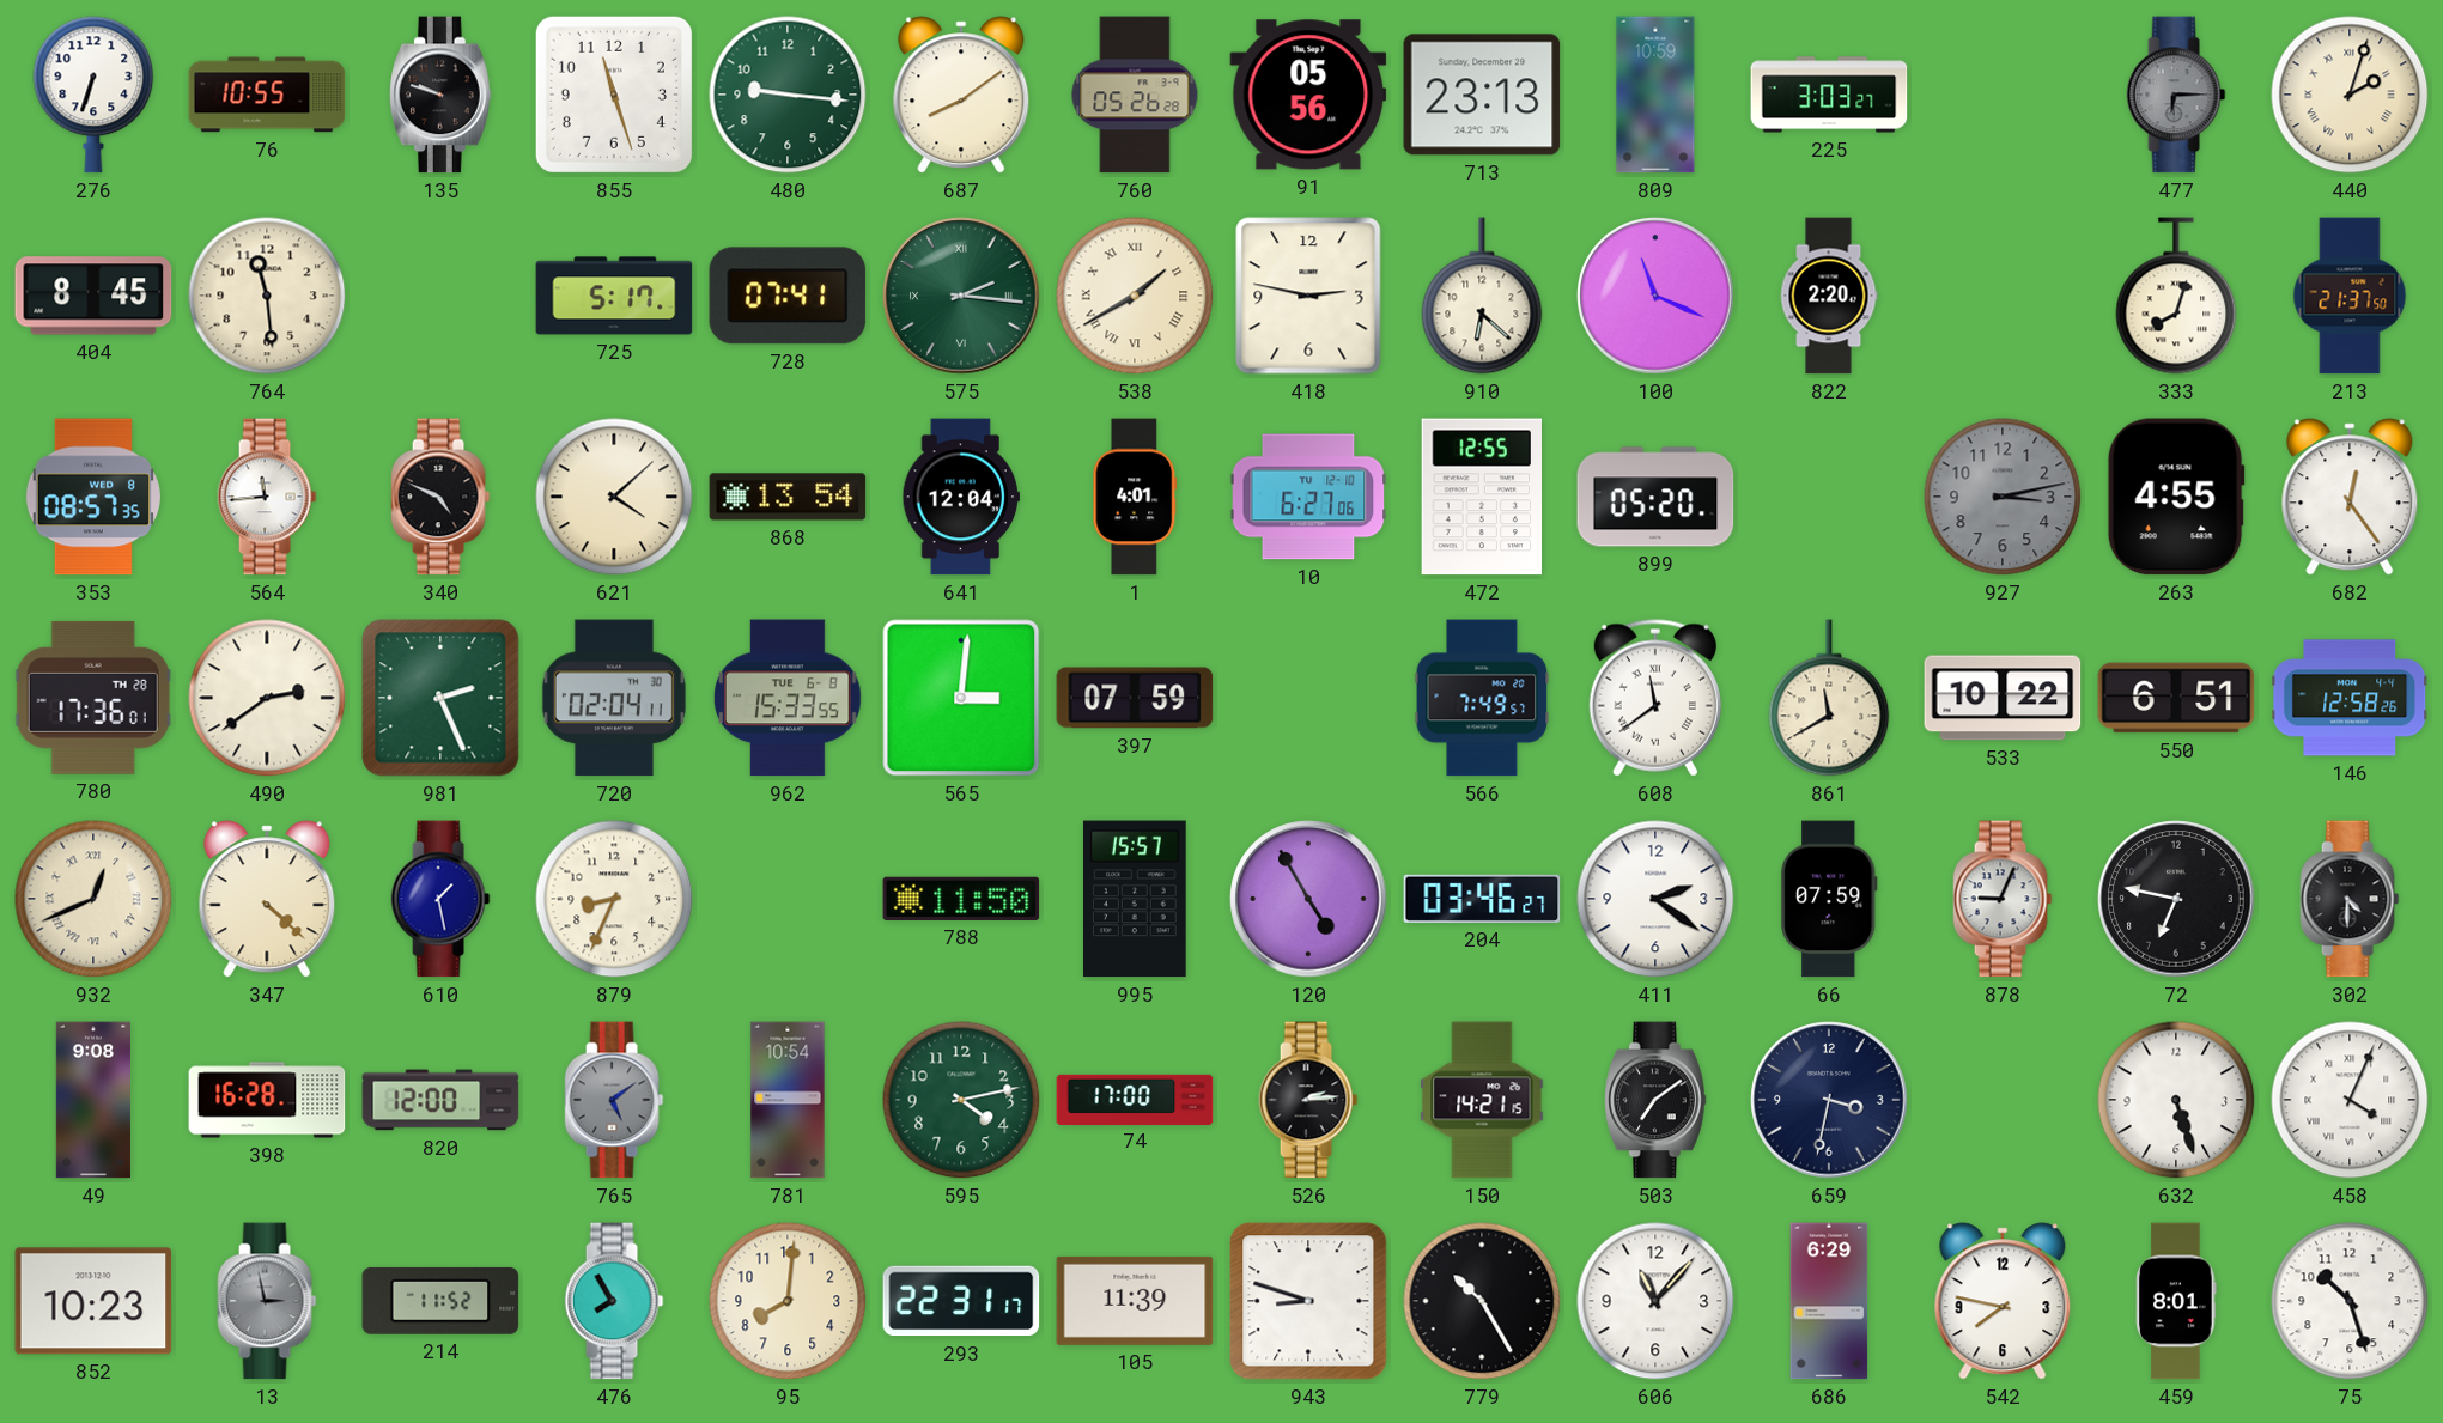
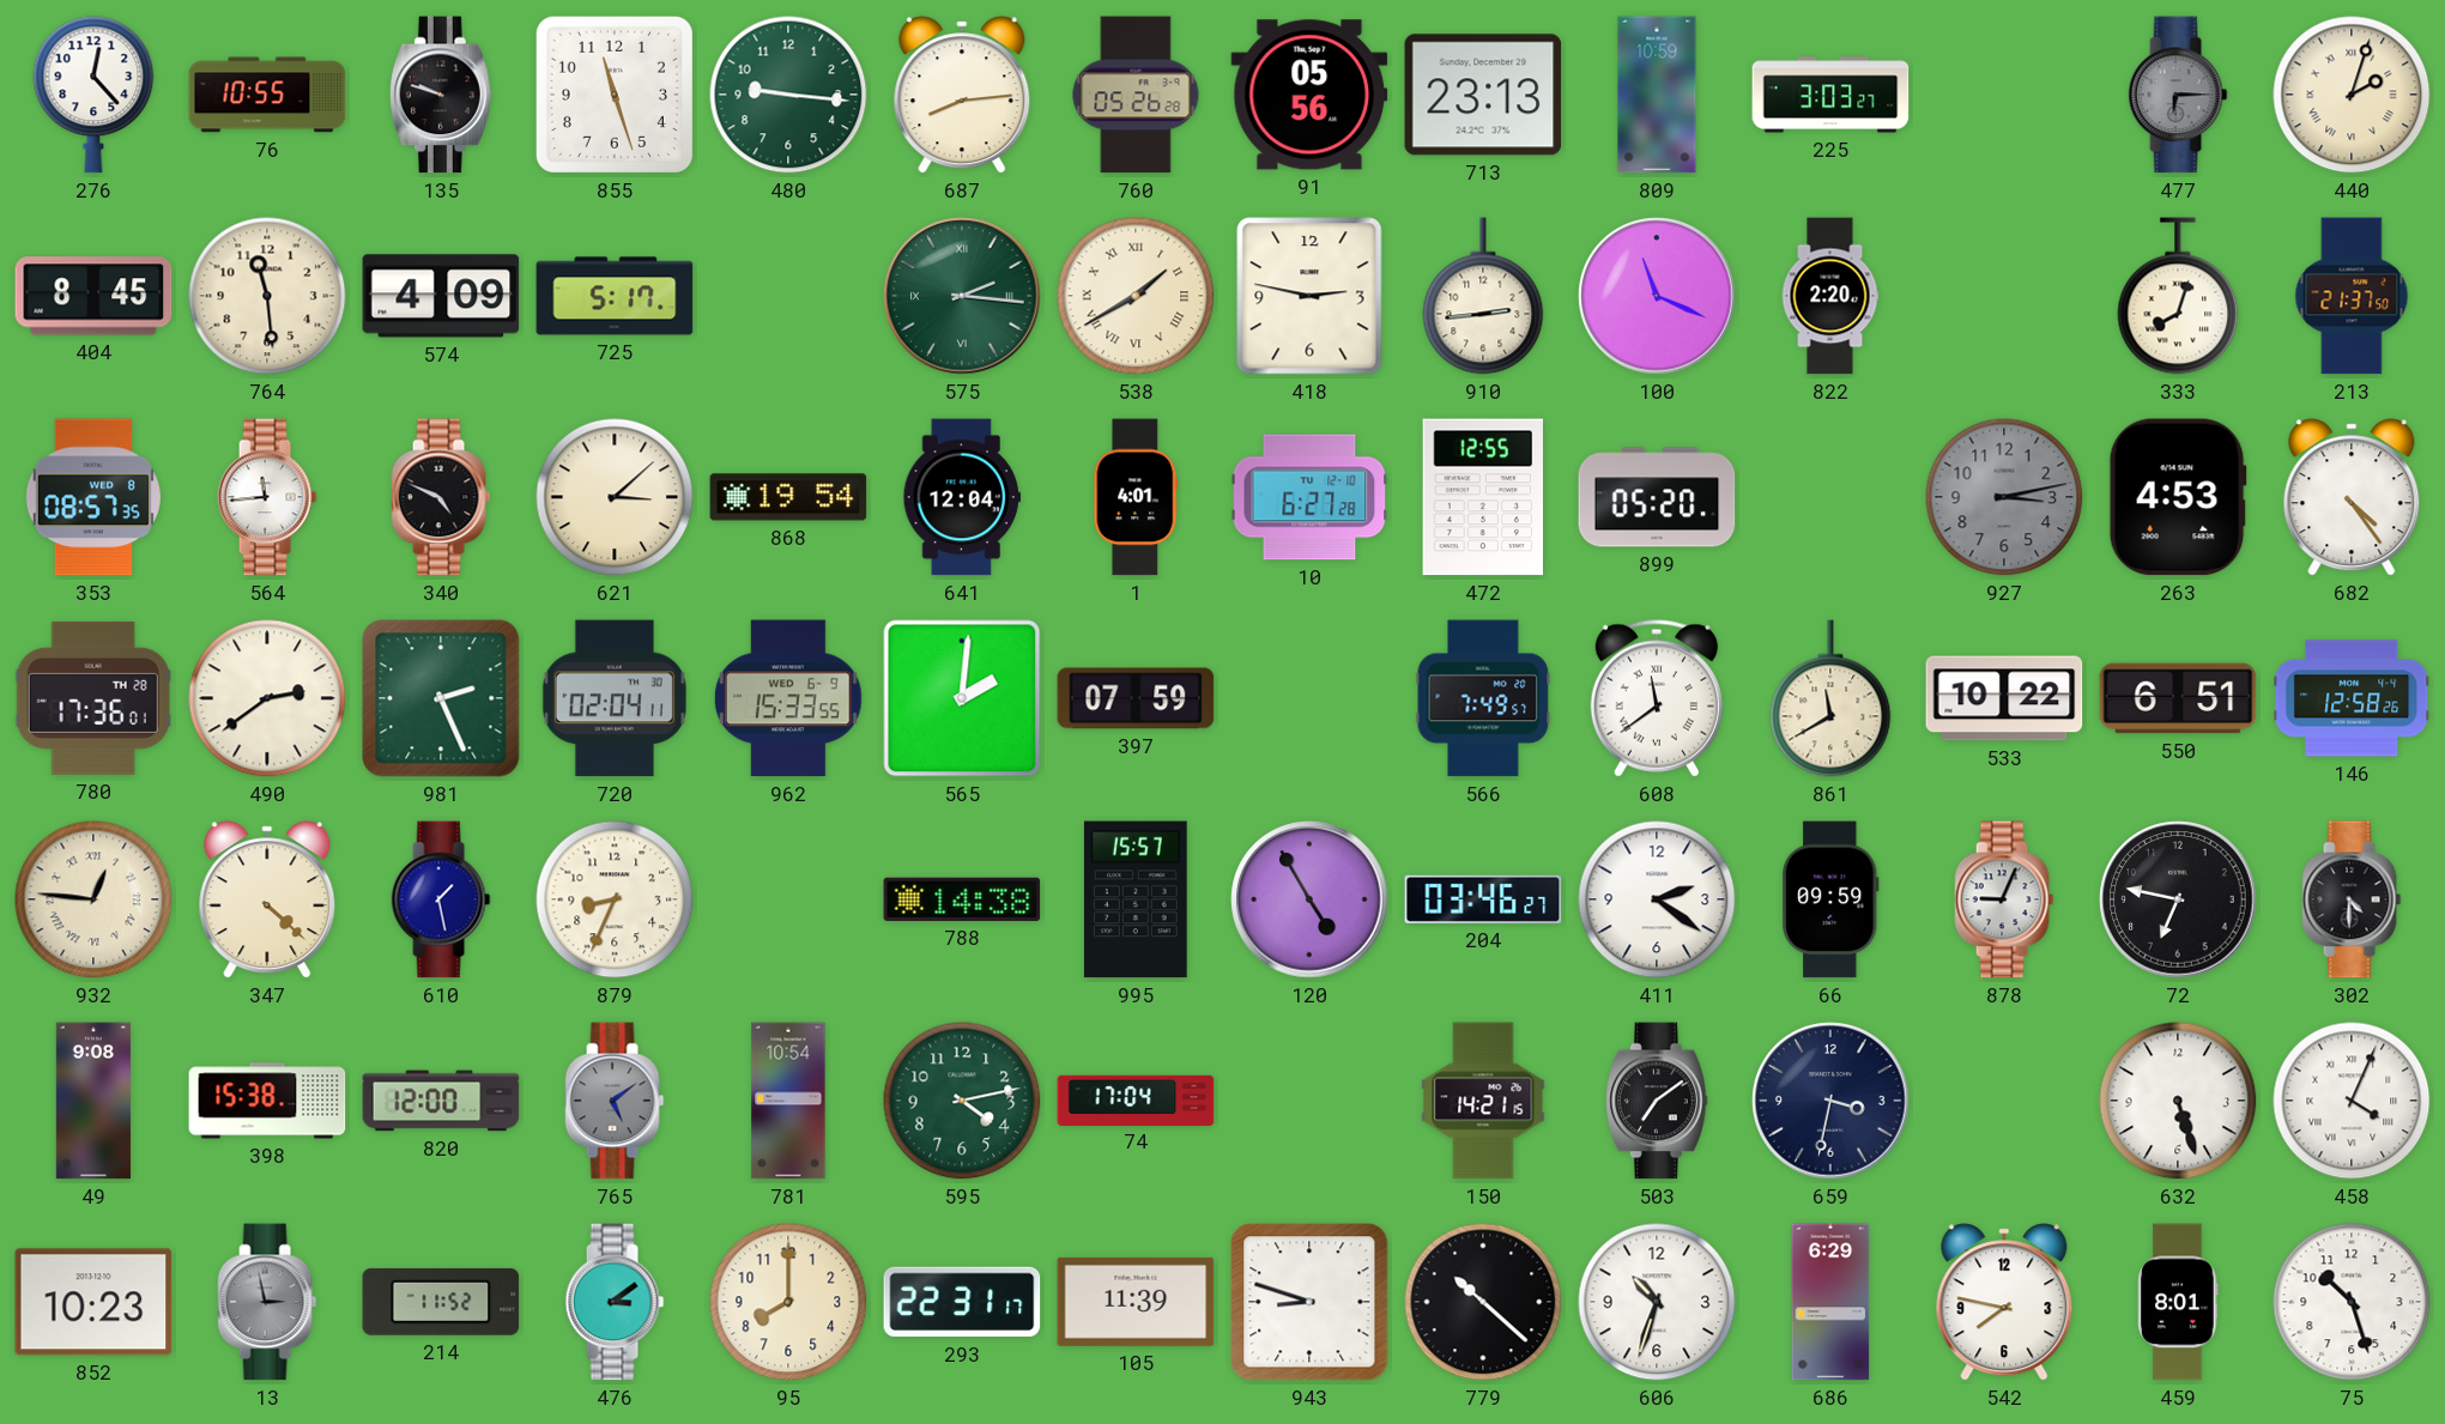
276: 6:33 -> 12:23
687: 8:09 -> 8:14
574: none -> 4:09
728: 07:41 -> none
910: 6:22 -> 2:44
621: 4:08 -> 3:08
868: 13:54 -> 19:54
10: 6:27:06 -> 6:27:28
263: 4:55 -> 4:53
682: 12:24 -> 4:24
962 date: TUE 6-8 -> WED 6-9
565: 3:01 -> 2:01
932: 12:41 -> 12:46
788: 11:50 -> 14:38
66: 07:59 -> 09:59
398: 16:28 -> 15:38
74: 17:00 -> 17:04
526: 2:14 -> none
476: 7:55 -> 3:09
95: 8:01 -> 8:00
779: 10:25 -> 10:22
606: 11:07 -> 10:33
